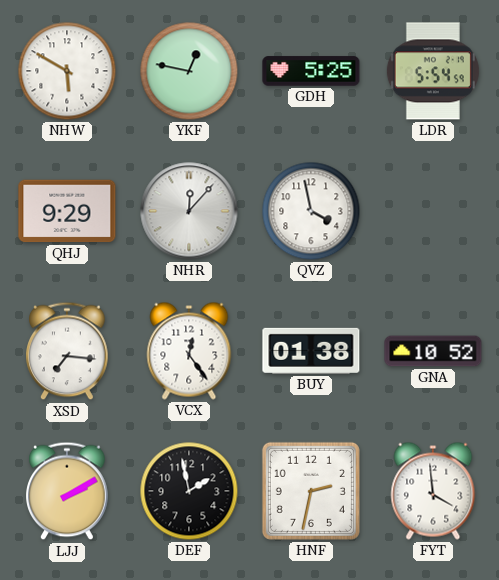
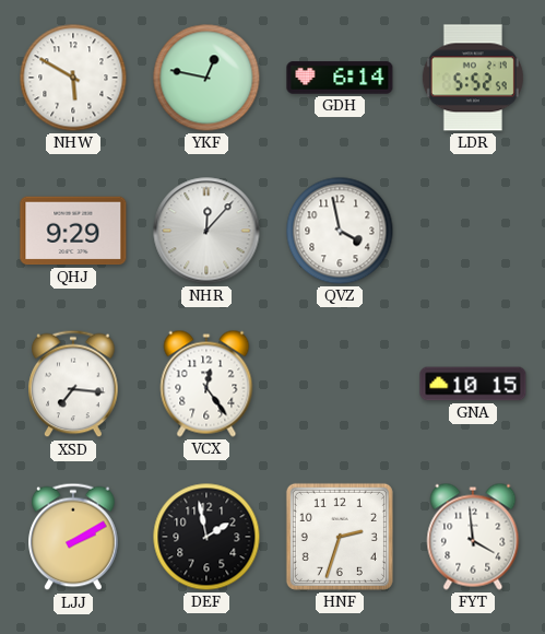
GDH: 5:25 -> 6:14
LDR: 5:54 -> 5:52
BUY: 01:38 -> none
GNA: 10:52 -> 10:15
HNF: 2:32 -> 2:33
